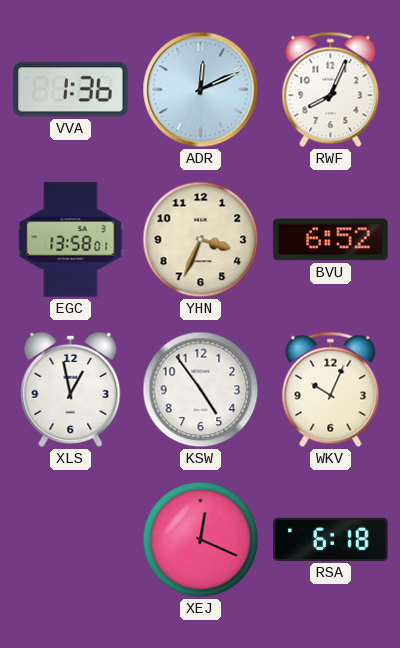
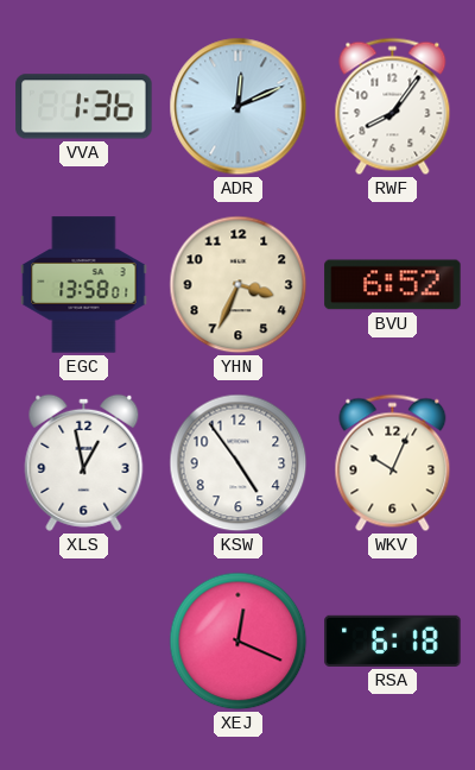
RWF: 8:04 -> 8:06
